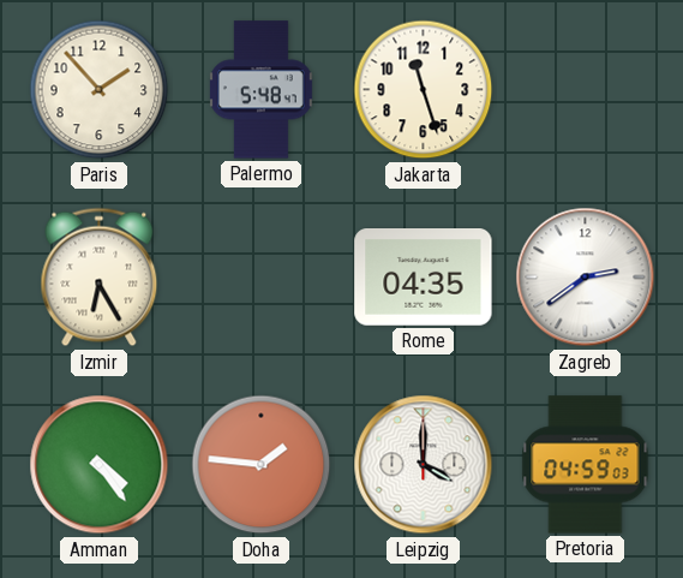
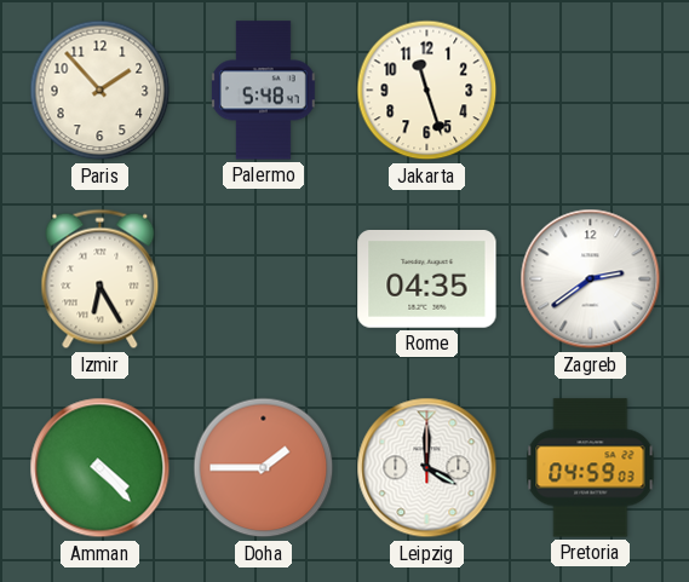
Amman: 4:24 -> 4:23
Doha: 1:46 -> 1:45
